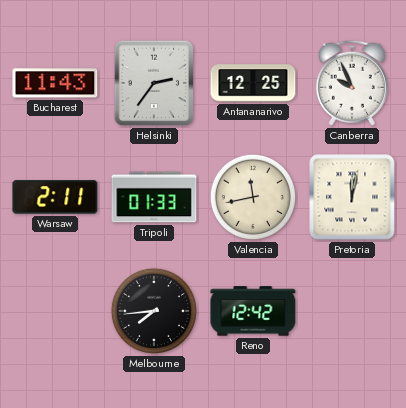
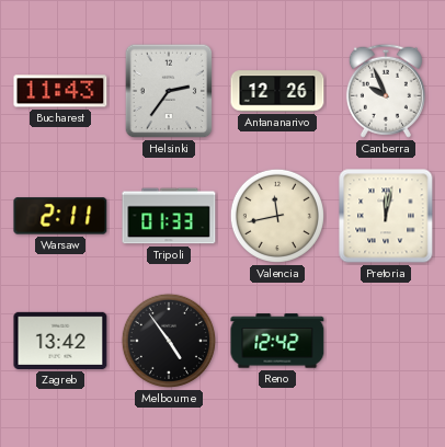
Antananarivo: 12:25 -> 12:26
Zagreb: none -> 13:42
Melbourne: 7:44 -> 4:54
